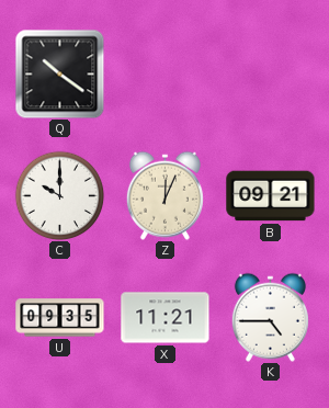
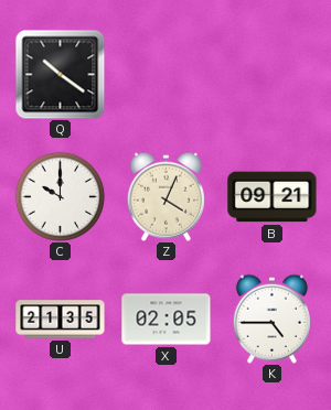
Z: 12:04 -> 4:04
U: 09:35 -> 21:35
X: 11:21 -> 02:05
